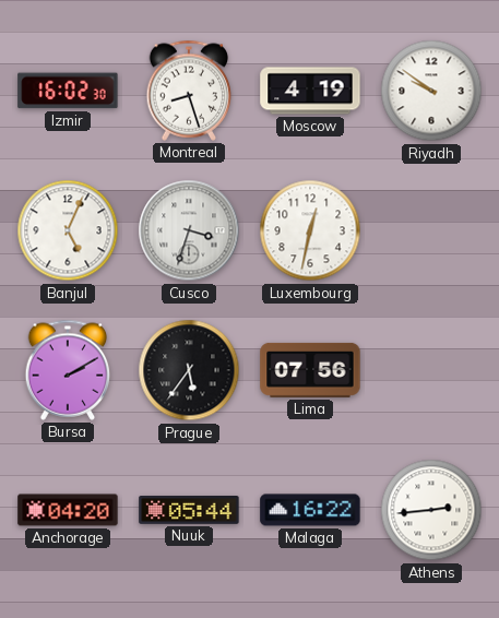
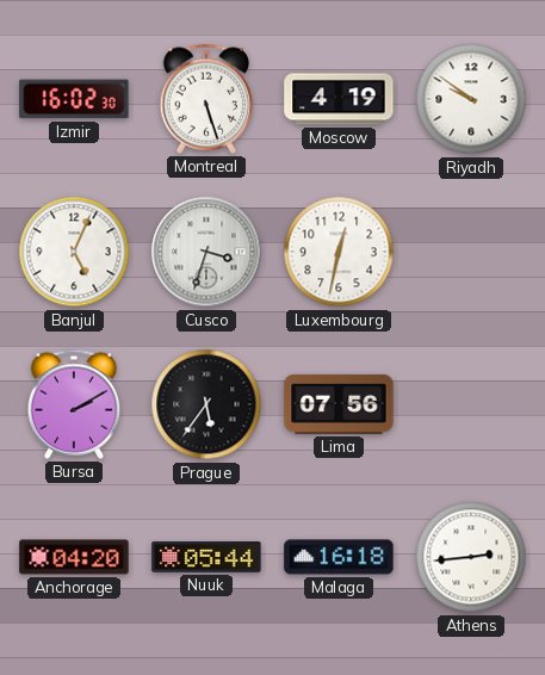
Montreal: 8:27 -> 5:27
Malaga: 16:22 -> 16:18
